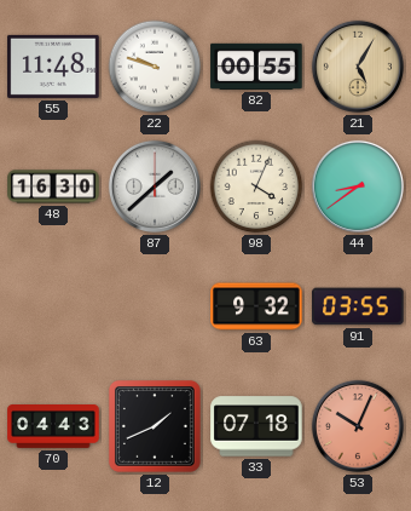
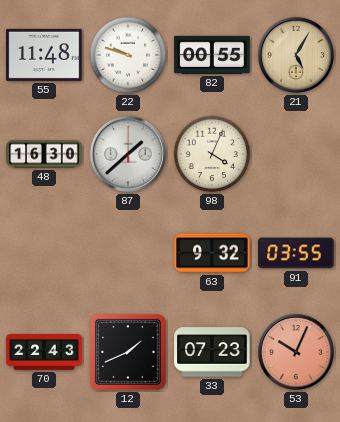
44: 8:39 -> none
70: 04:43 -> 22:43
33: 07:18 -> 07:23
